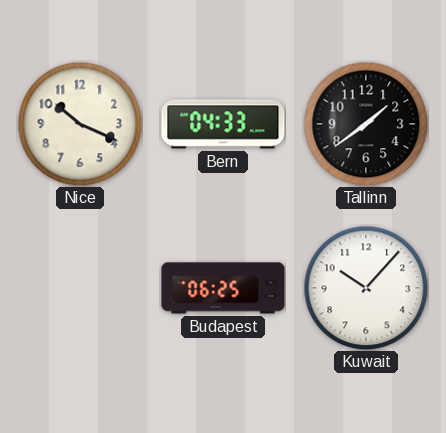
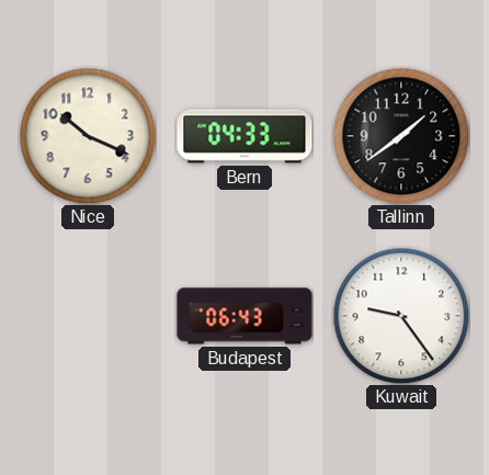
Budapest: 06:25 -> 06:43
Kuwait: 10:07 -> 9:24
